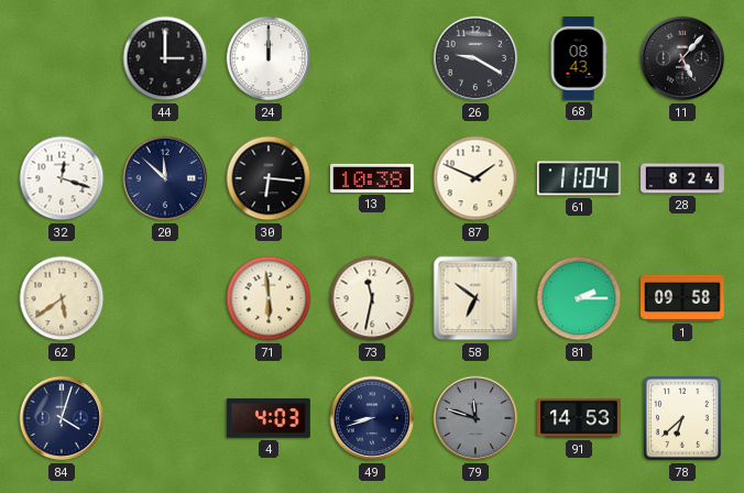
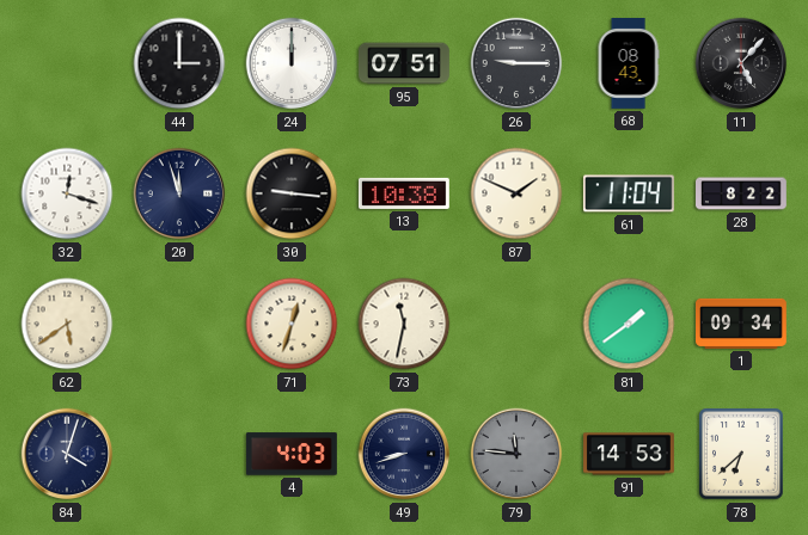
95: none -> 07:51
26: 9:20 -> 9:15
20: 11:52 -> 11:57
30: 6:16 -> 9:16
28: 8:24 -> 8:22
71: 5:59 -> 12:33
58: 6:51 -> none
81: 2:15 -> 1:39
1: 09:58 -> 09:34
79: 11:48 -> 11:46
